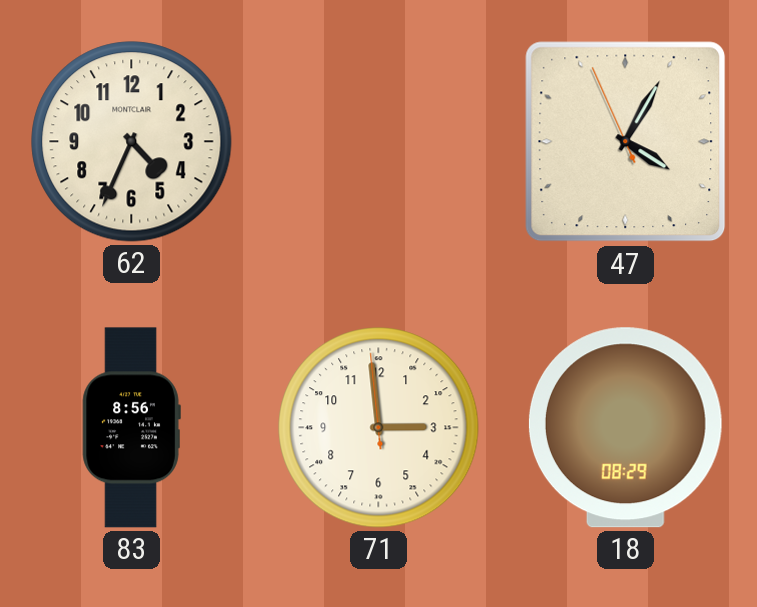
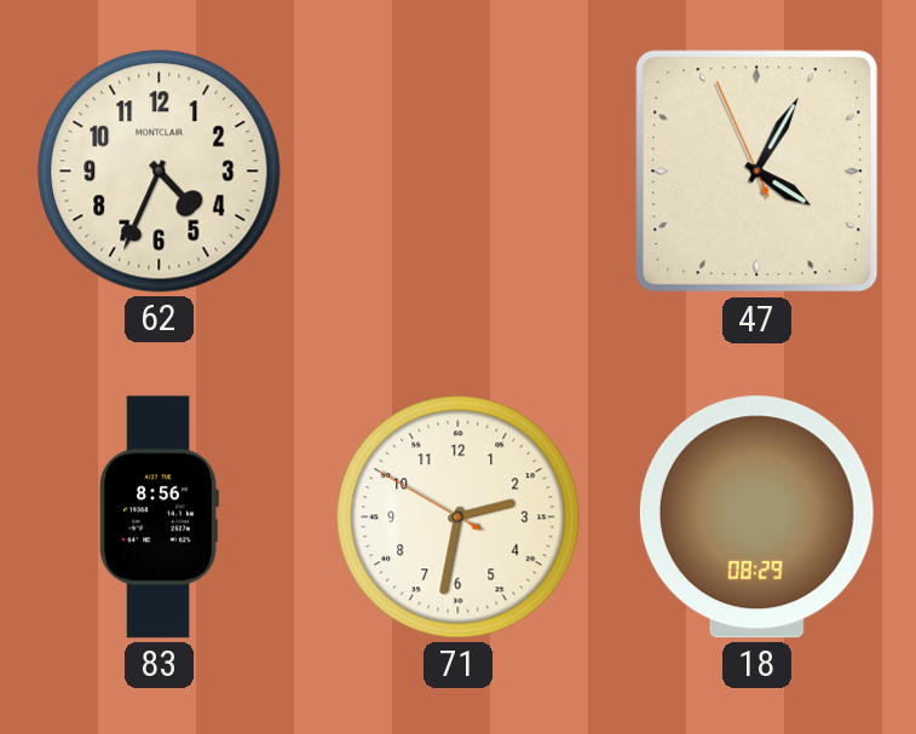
71: 2:58 -> 2:31
